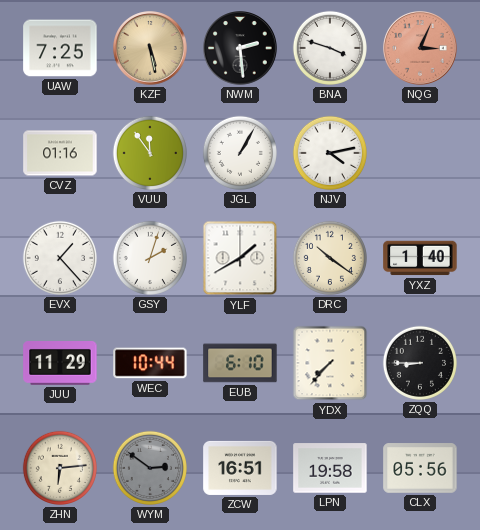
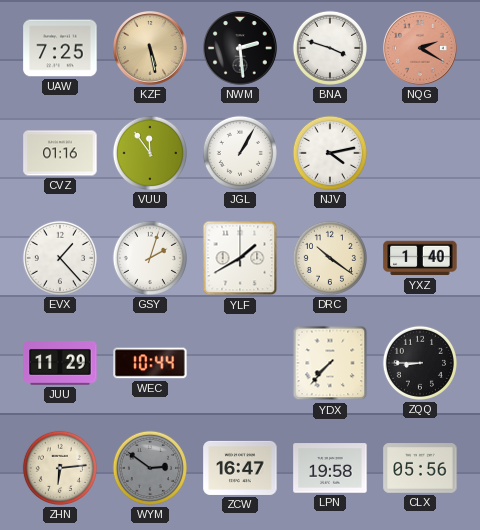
NQG: 3:04 -> 2:20
EUB: 6:10 -> none
ZCW: 16:51 -> 16:47
